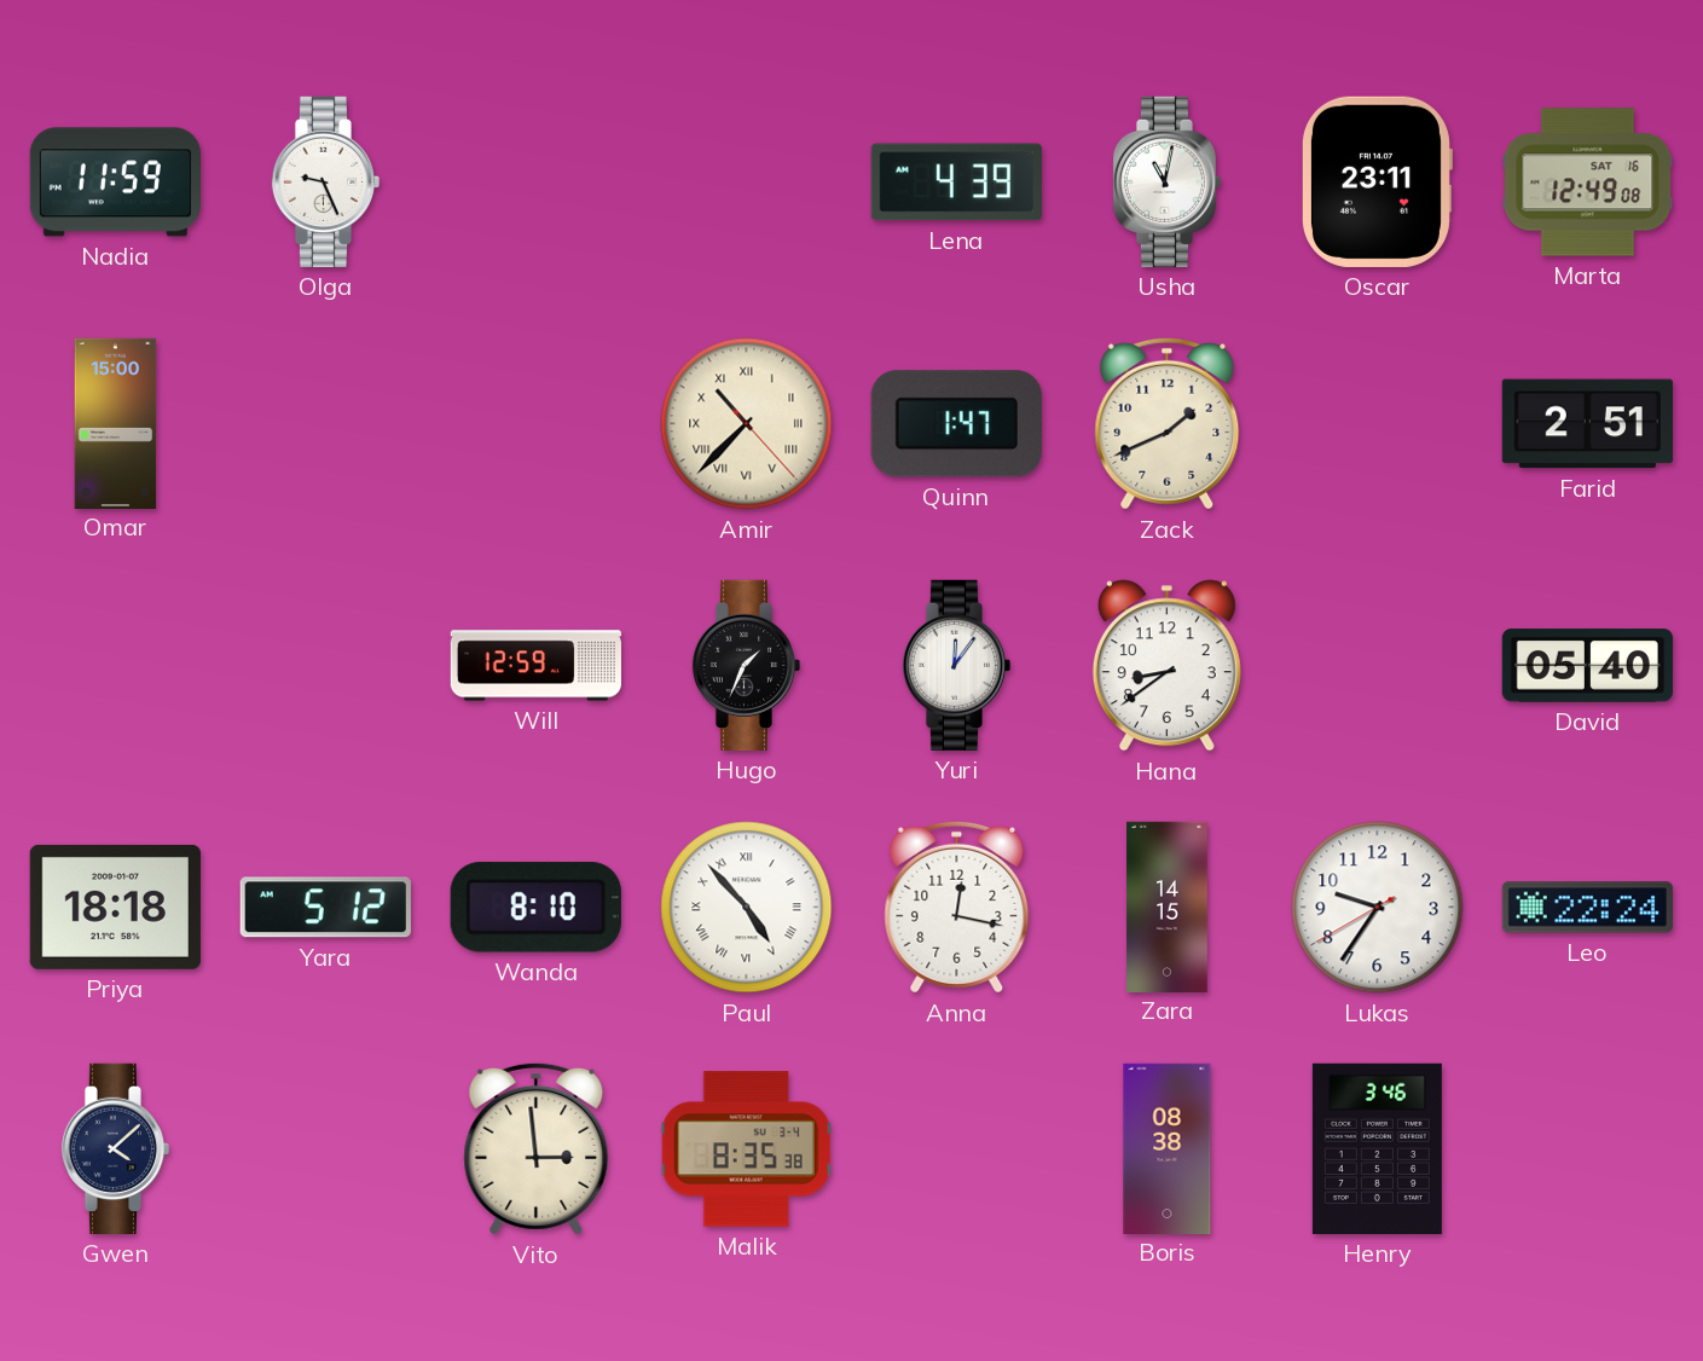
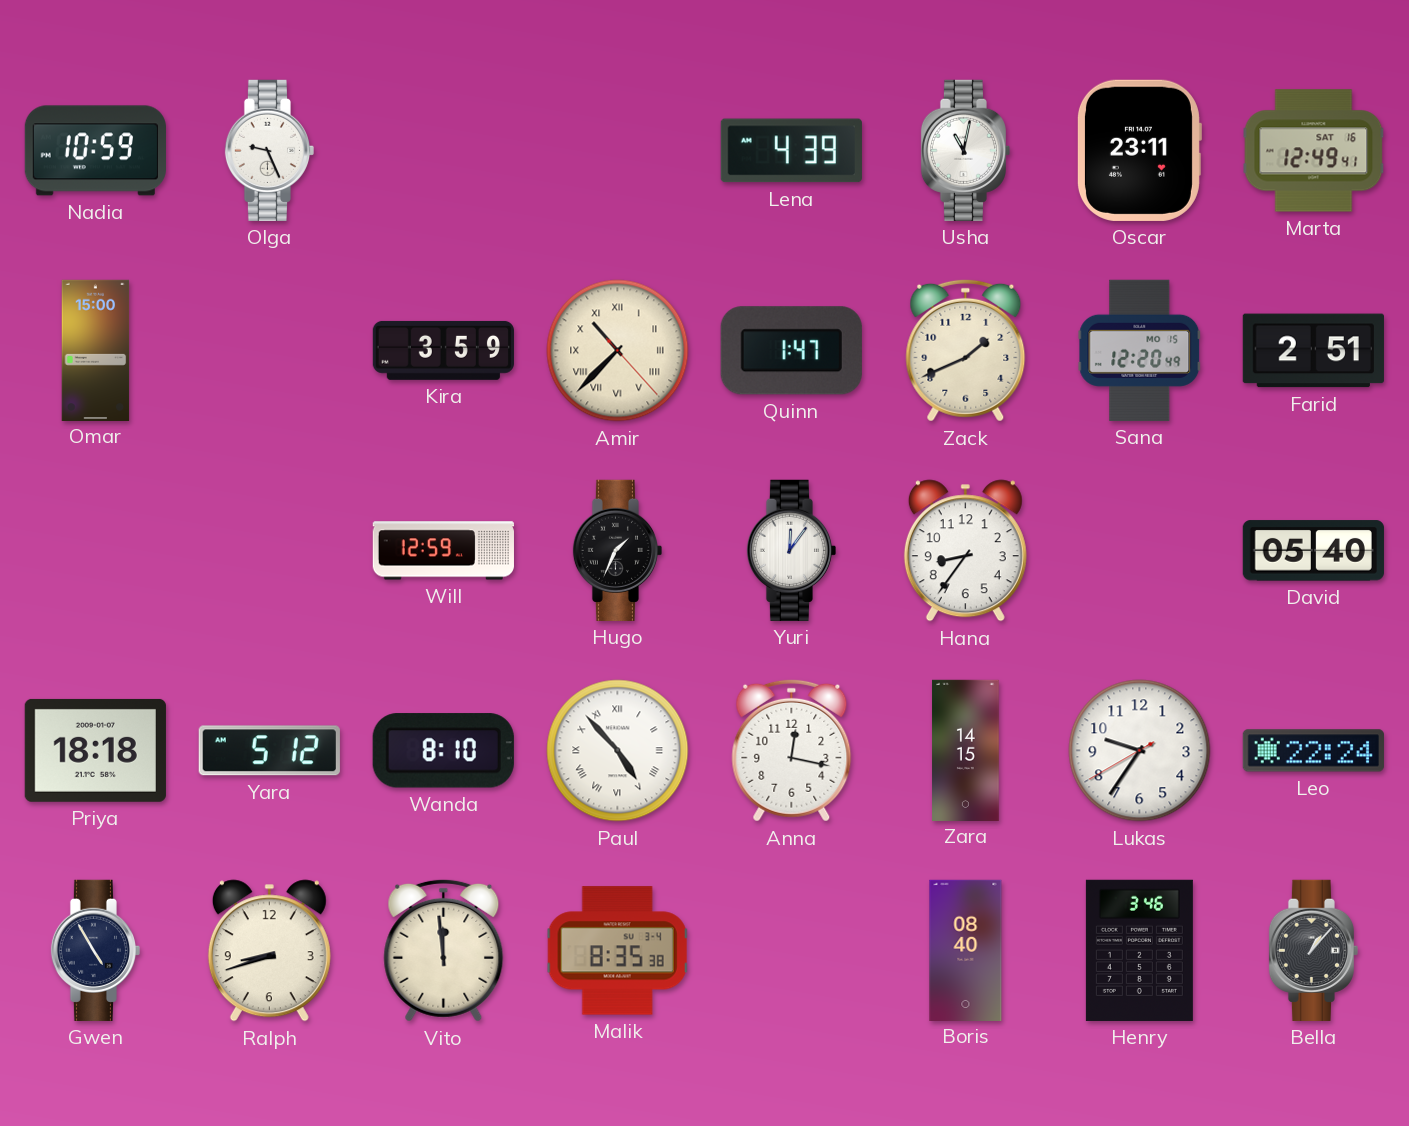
Nadia: 11:59 -> 10:59
Marta: 12:49:08 -> 12:49:41
Kira: none -> 3:59
Sana: none -> 12:20
Hana: 8:39 -> 8:36
Gwen: 4:08 -> 4:55
Ralph: none -> 8:42
Vito: 2:59 -> 11:59
Boris: 08:38 -> 08:40
Bella: none -> 1:07
